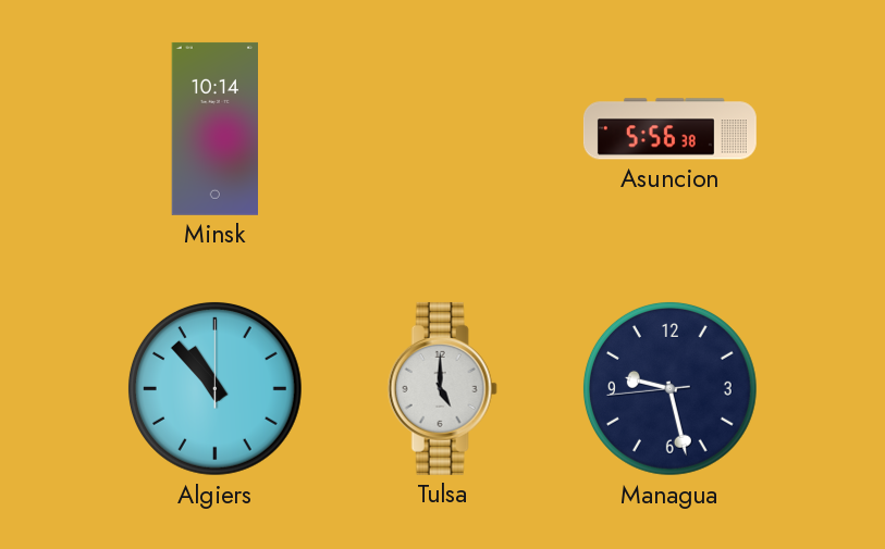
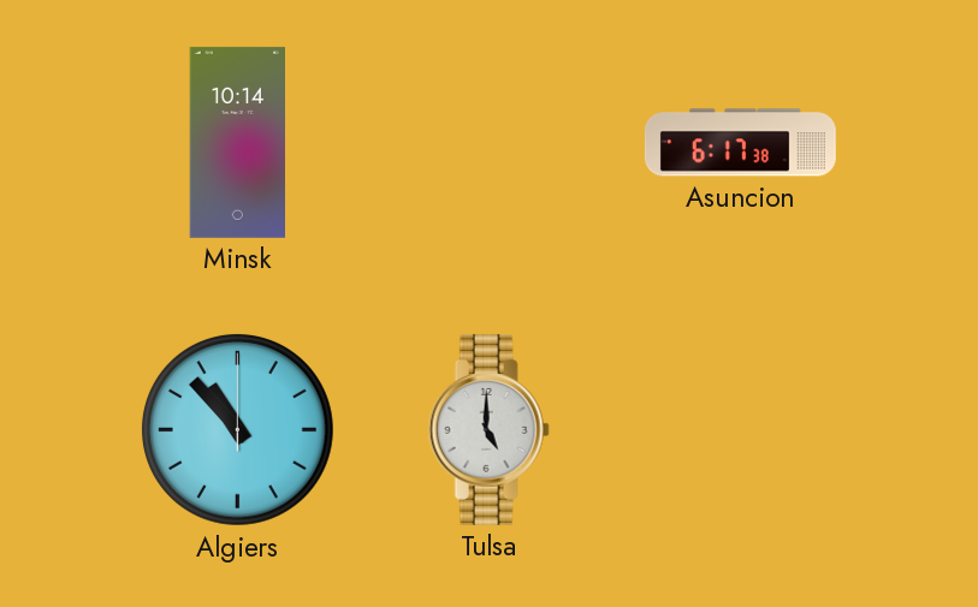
Asuncion: 5:56 -> 6:17
Managua: 9:27 -> none
